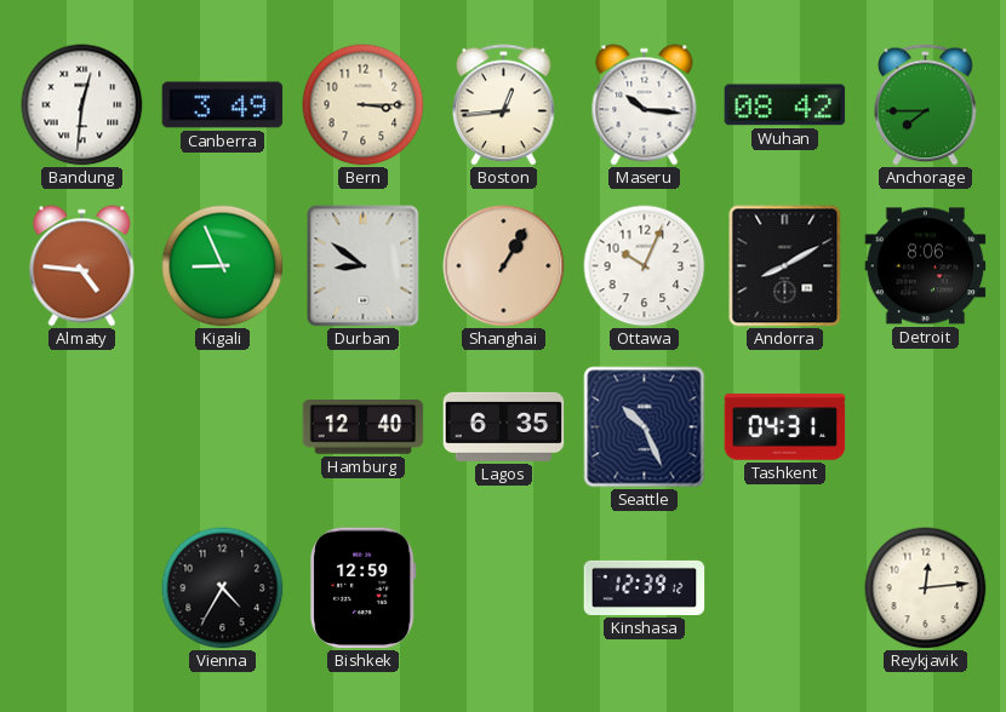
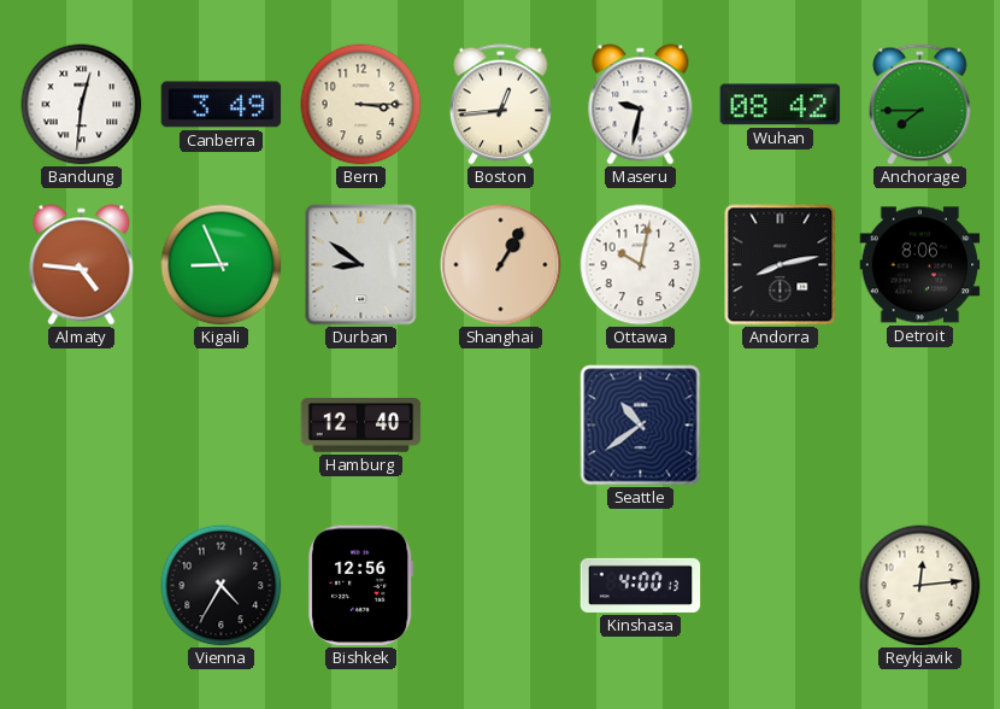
Maseru: 10:16 -> 9:32
Ottawa: 10:04 -> 10:02
Andorra: 8:10 -> 8:13
Lagos: 6:35 -> none
Seattle: 10:26 -> 10:39
Tashkent: 04:31 -> none
Bishkek: 12:59 -> 12:56
Kinshasa: 12:39 -> 4:00
